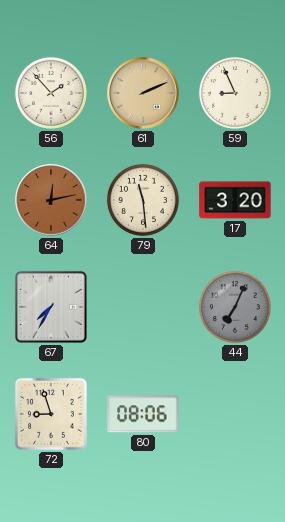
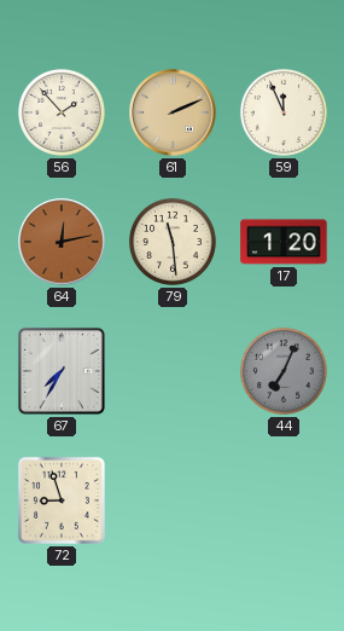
59: 8:56 -> 11:56
17: 3:20 -> 1:20
80: 08:06 -> none
